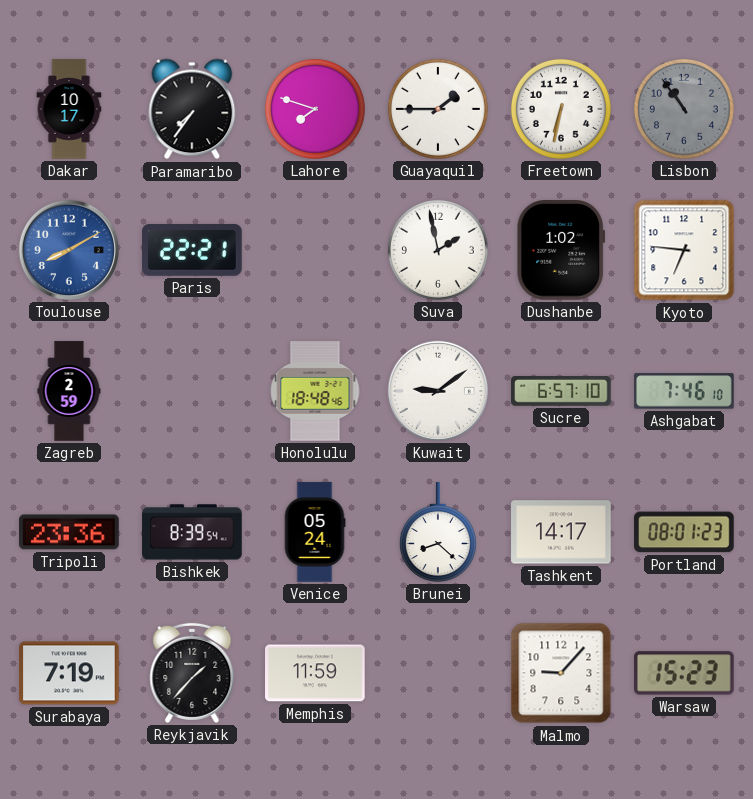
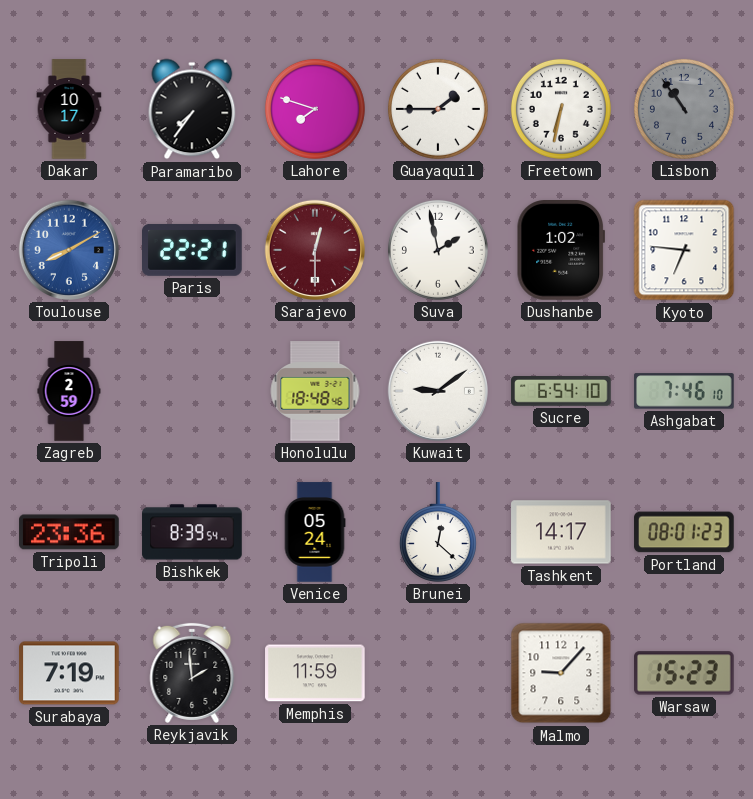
Sarajevo: none -> 12:30
Sucre: 6:57 -> 6:54
Brunei: 8:22 -> 12:22
Reykjavik: 1:37 -> 1:59
